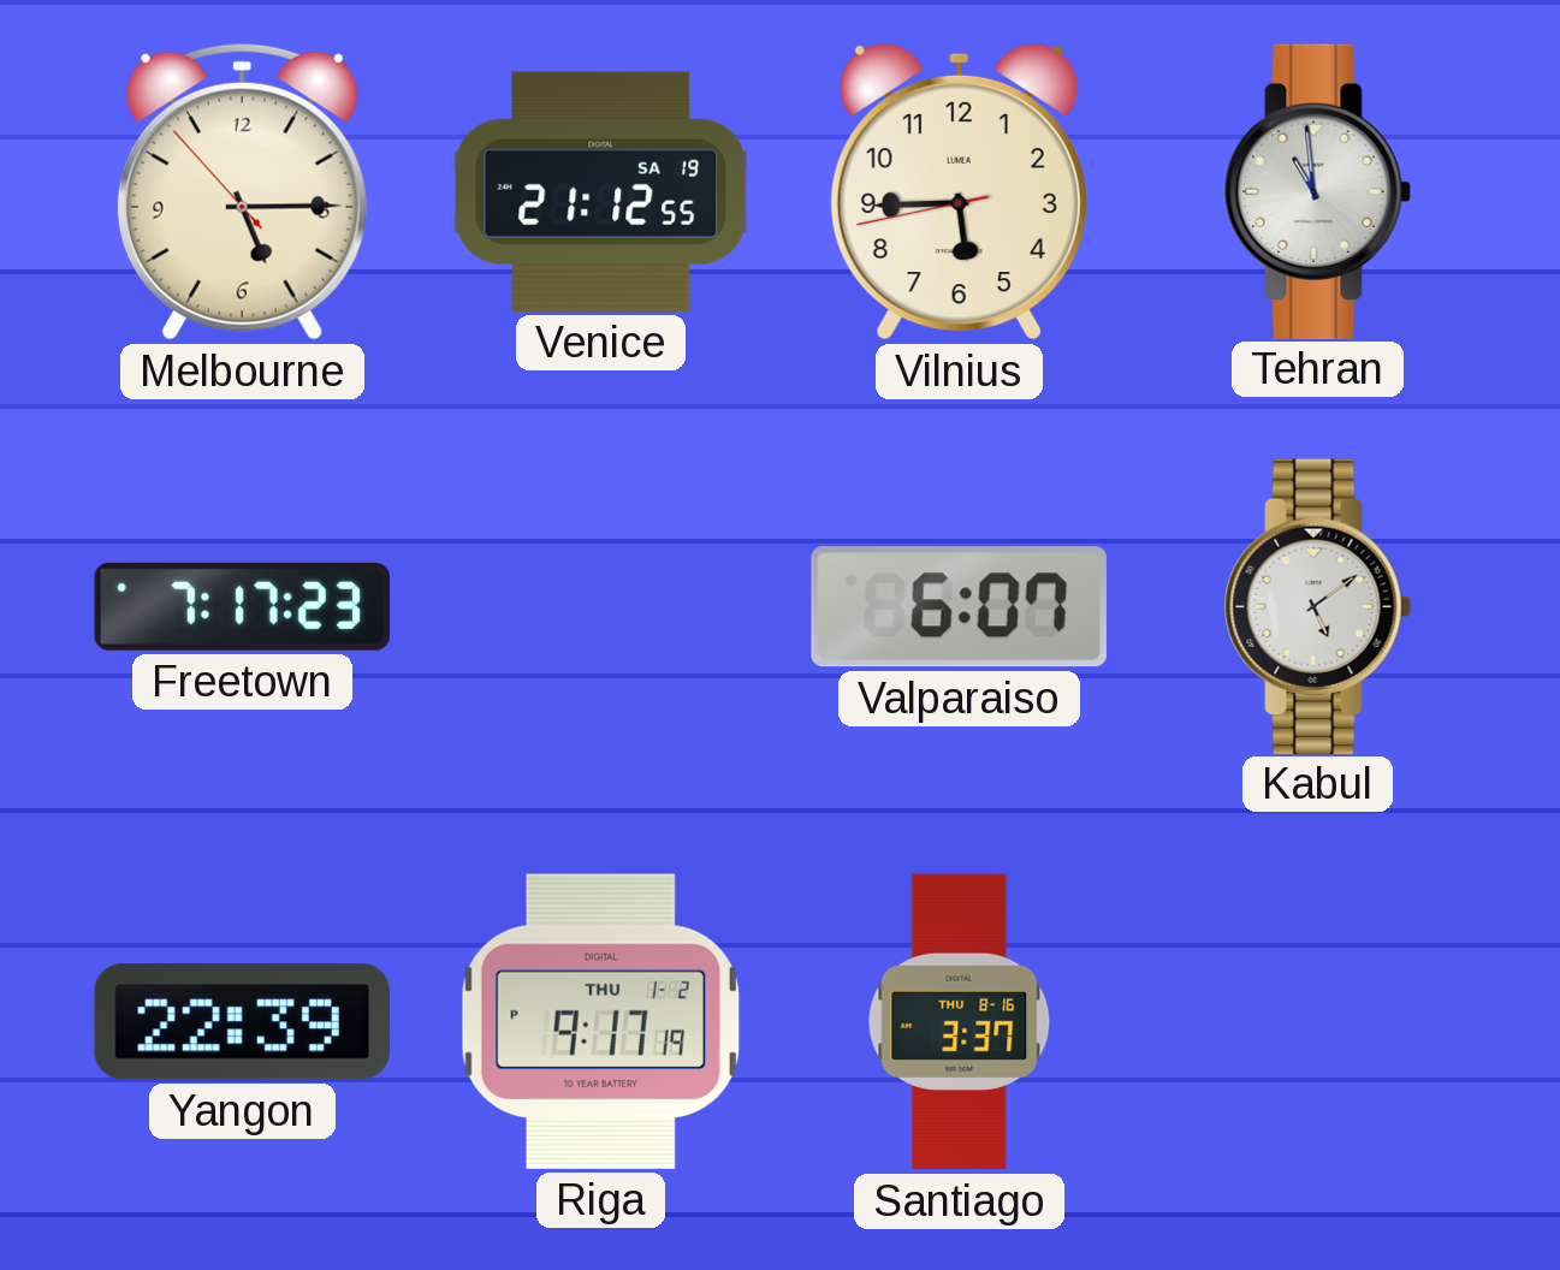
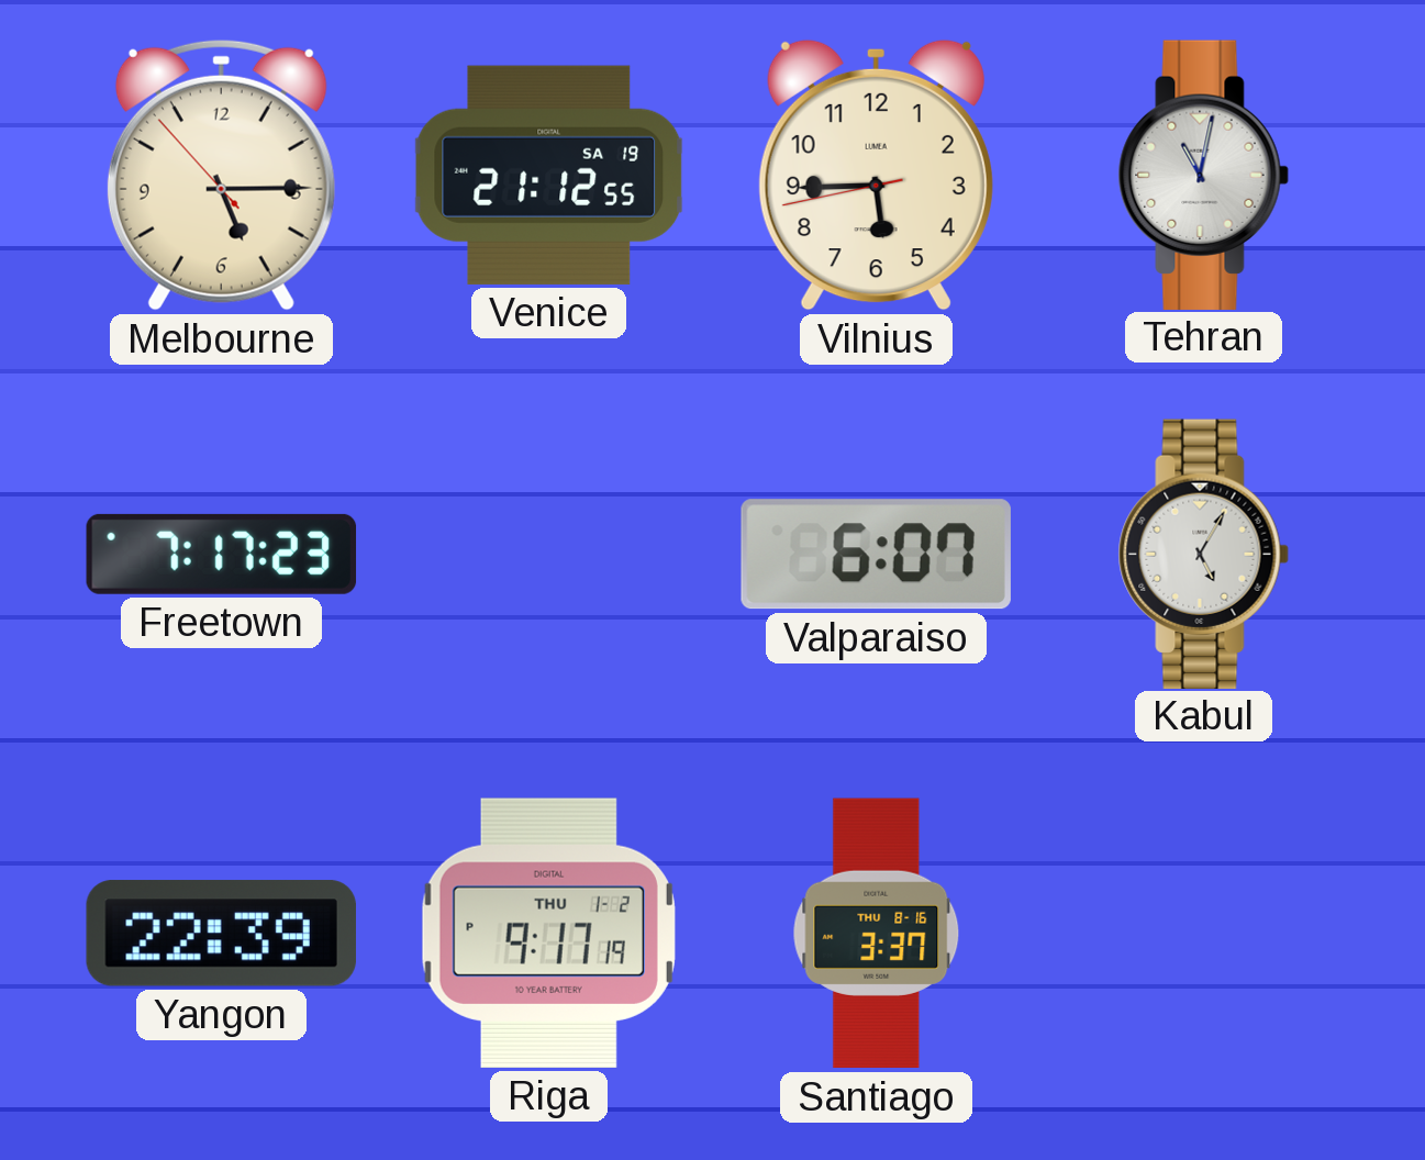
Tehran: 10:59 -> 11:02
Kabul: 5:09 -> 5:05
